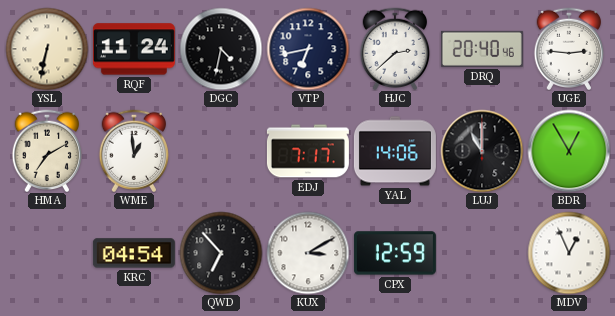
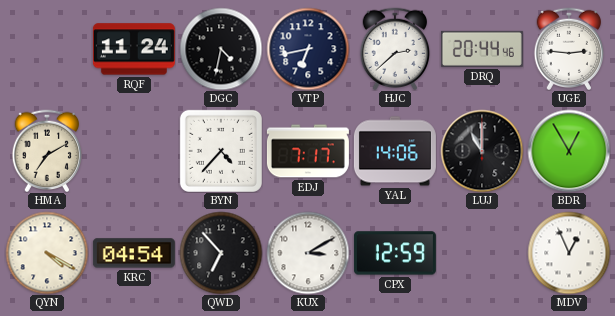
YSL: 6:32 -> none
DRQ: 20:40 -> 20:44
WME: 12:59 -> none
BYN: none -> 4:37
QYN: none -> 4:20
